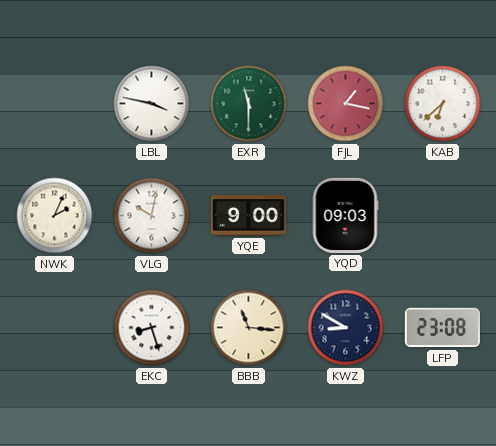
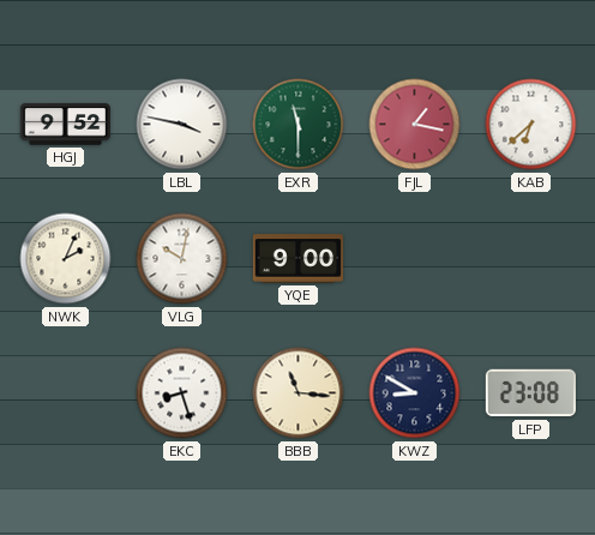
HGJ: none -> 9:52
YQD: 09:03 -> none
